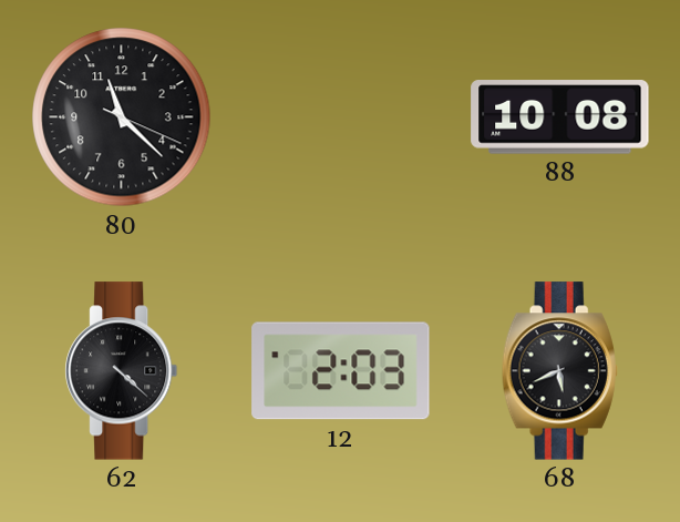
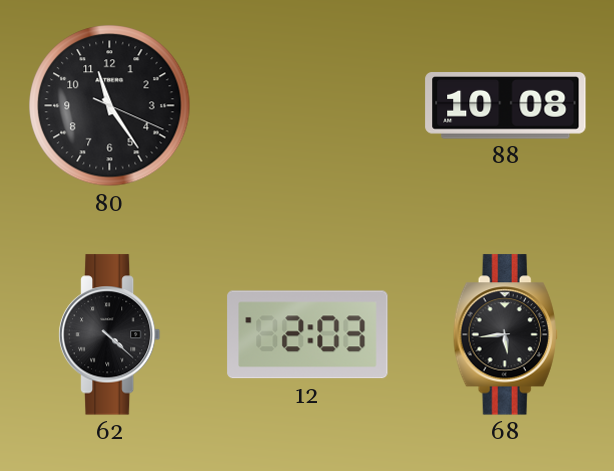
80: 11:22 -> 11:24
68: 5:41 -> 5:44
